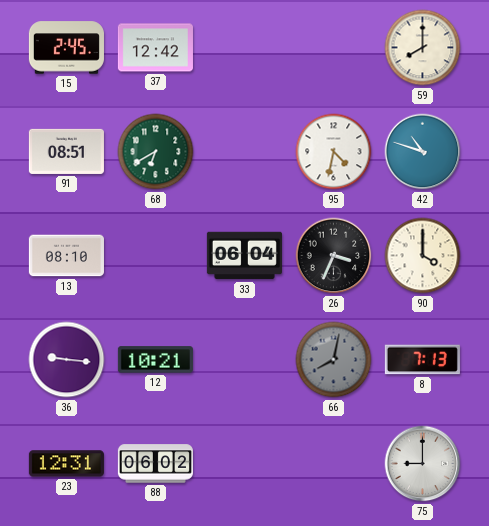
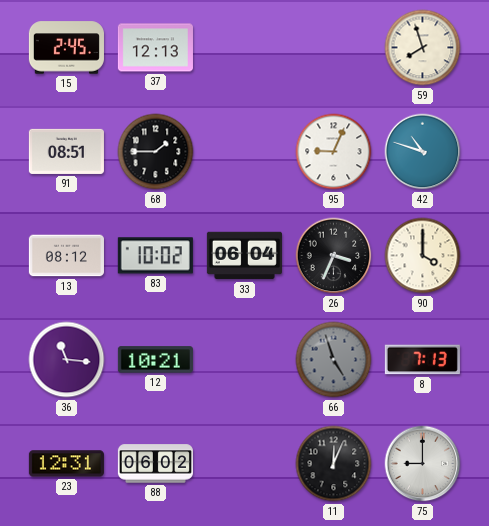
37: 12:42 -> 12:13
59: 8:00 -> 7:57
68: 6:40 -> 1:45
68 dial: green -> black
95: 4:32 -> 9:04
13: 08:10 -> 08:12
83: none -> 10:02
36: 9:16 -> 11:16
66: 8:02 -> 4:57
11: none -> 12:04
